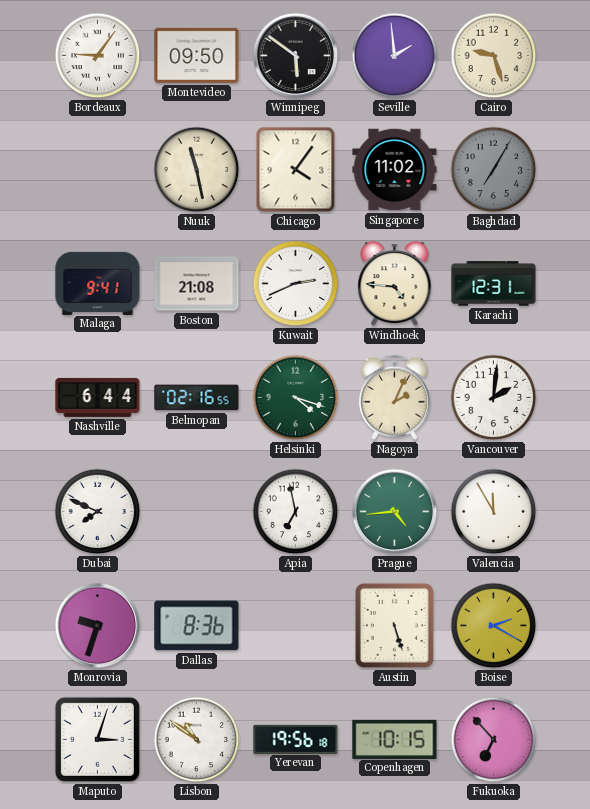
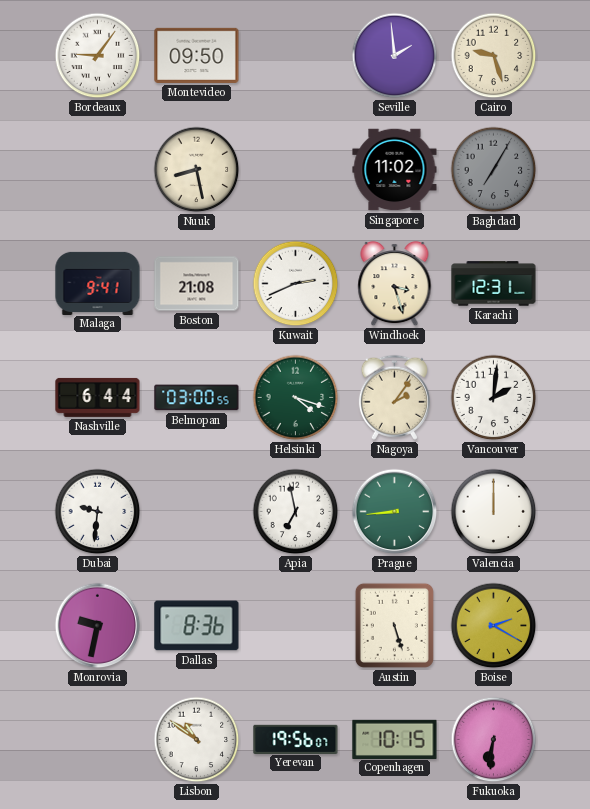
Winnipeg: 5:51 -> none
Nuuk: 11:28 -> 8:28
Chicago: 4:06 -> none
Windhoek: 4:46 -> 3:27
Belmopan: 02:16 -> 03:00
Nagoya: 2:04 -> 2:06
Dubai: 7:49 -> 9:31
Prague: 4:44 -> 8:44
Valencia: 11:55 -> 12:00
Monrovia: 9:33 -> 9:32
Maputo: 3:03 -> none
Yerevan: 19:56:18 -> 19:56:07
Fukuoka: 6:53 -> 6:31
